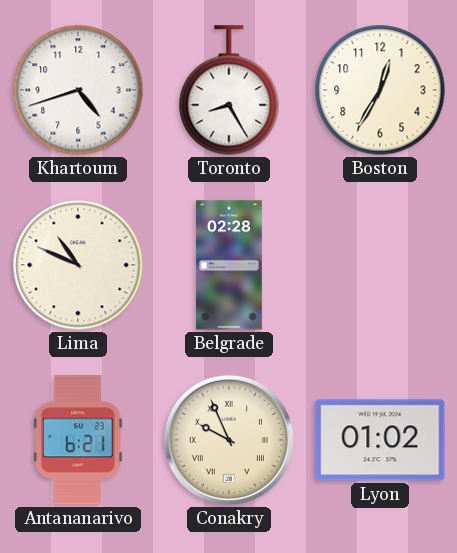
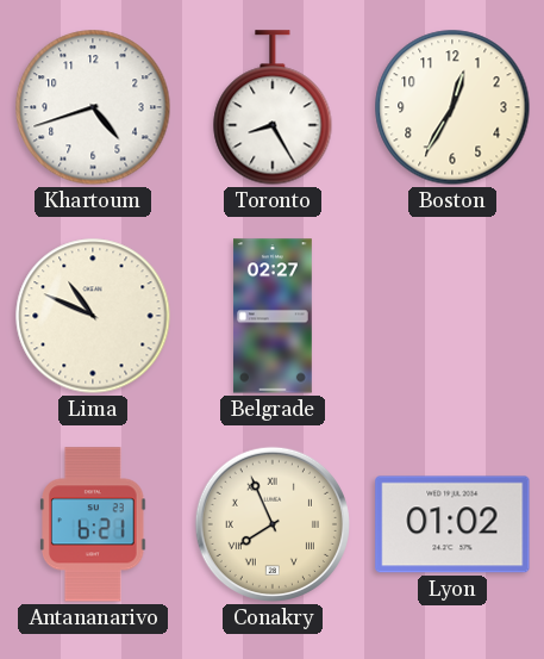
Belgrade: 02:28 -> 02:27
Conakry: 9:56 -> 7:56
